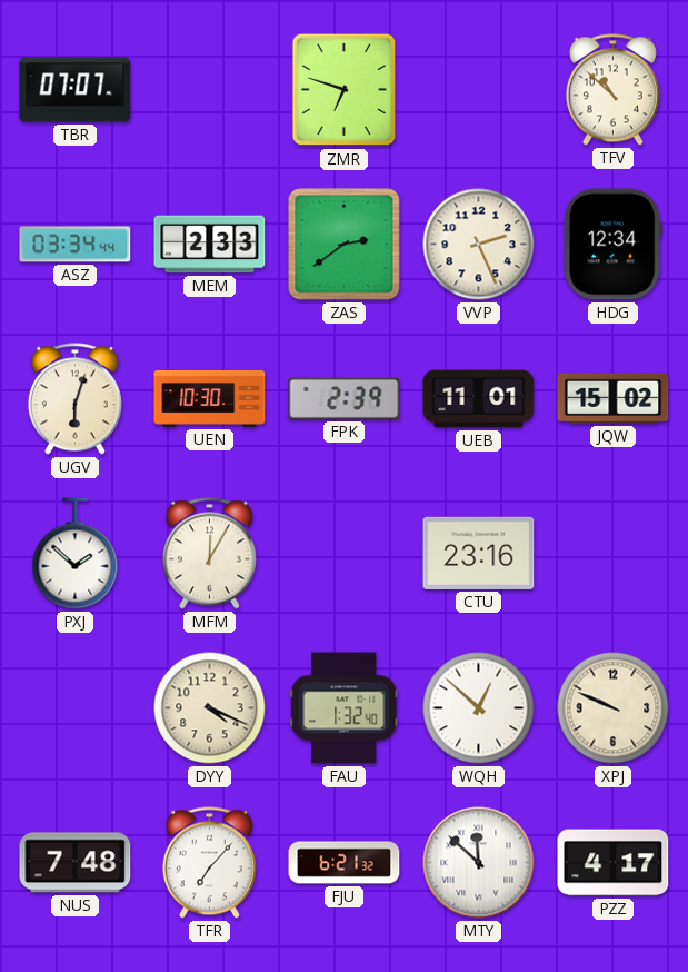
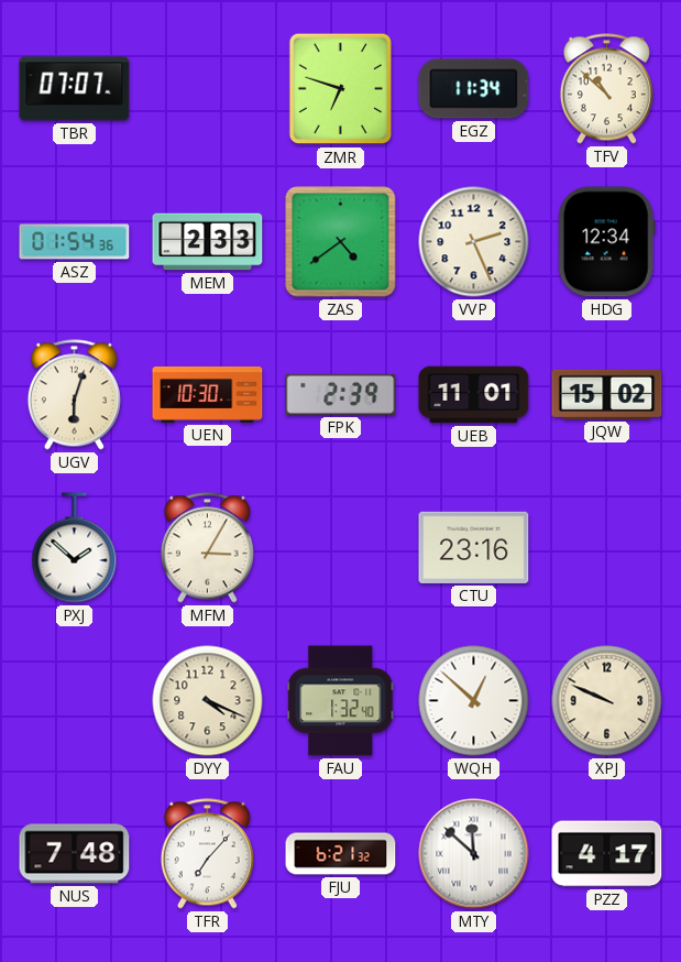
EGZ: none -> 11:34
ASZ: 03:34 -> 01:54
ZAS: 2:39 -> 4:39
MFM: 12:05 -> 3:05
